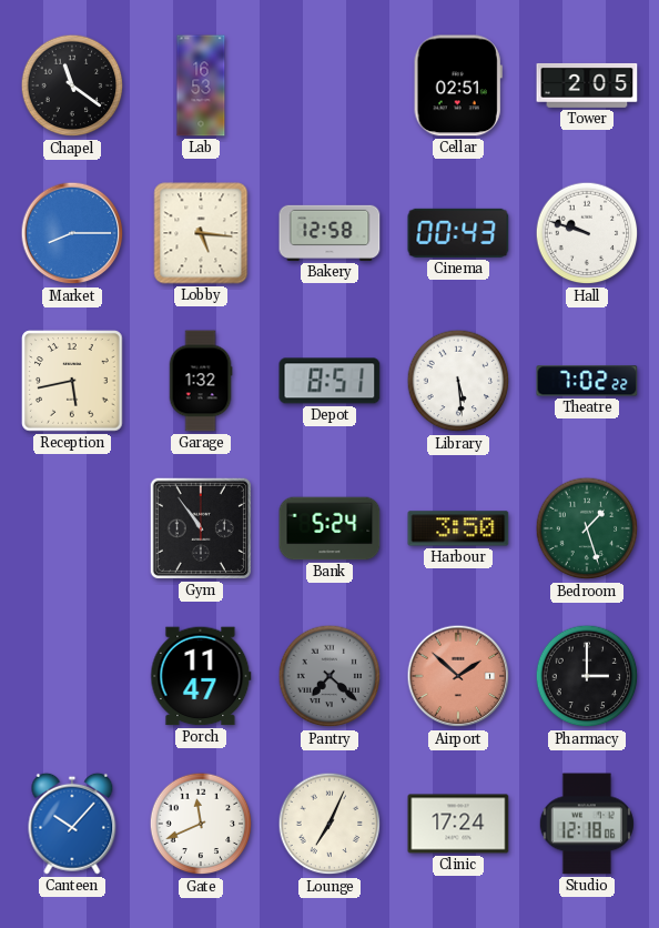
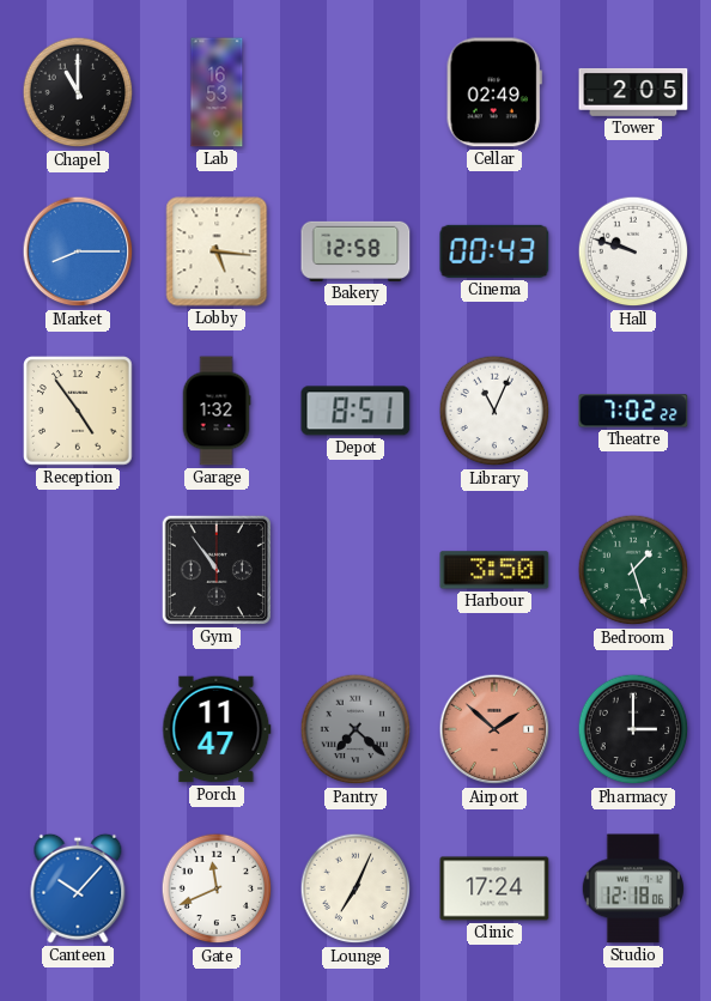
Chapel: 11:21 -> 11:00
Cellar: 02:51 -> 02:49
Reception: 5:43 -> 4:54
Library: 5:29 -> 11:04
Bank: 5:24 -> none
